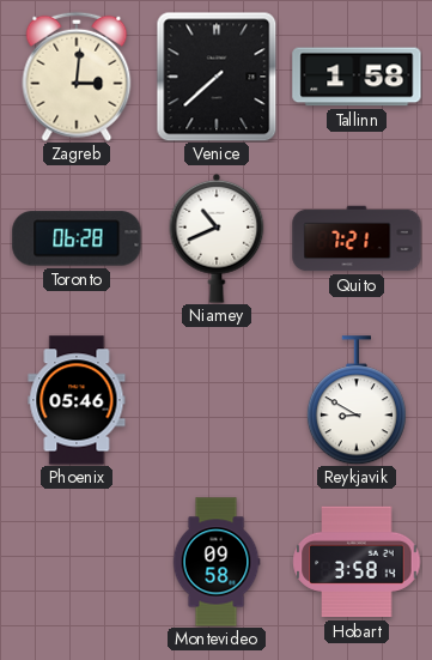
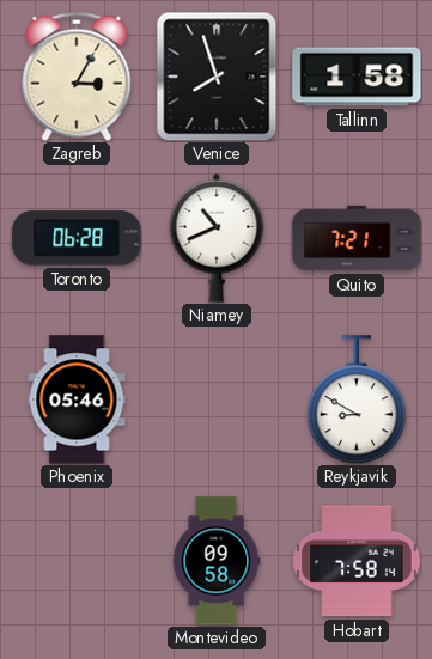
Zagreb: 3:01 -> 3:05
Venice: 7:38 -> 7:57
Hobart: 3:58 -> 7:58
